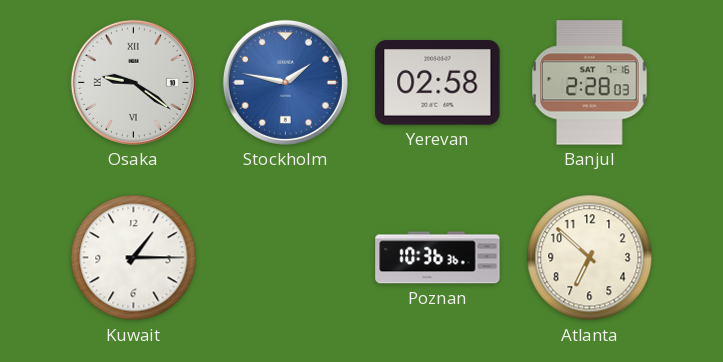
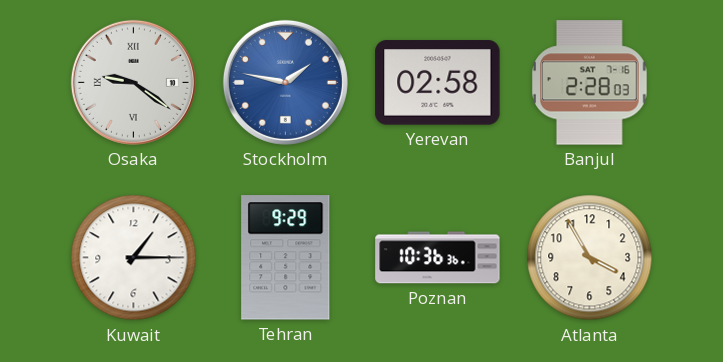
Tehran: none -> 9:29
Atlanta: 6:52 -> 3:55
